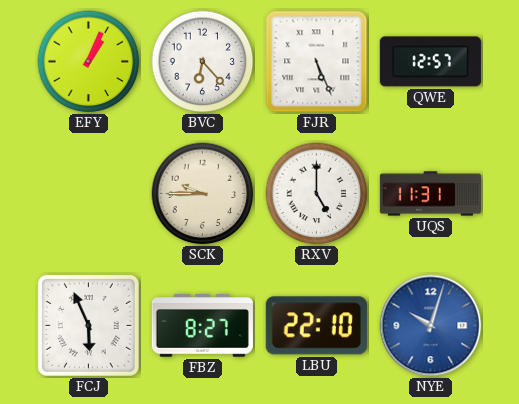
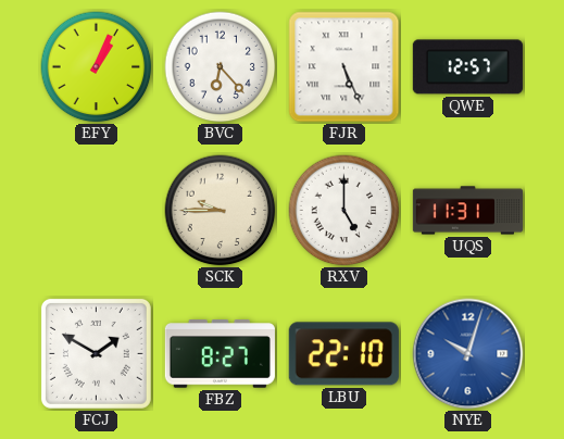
FCJ: 5:56 -> 1:50
